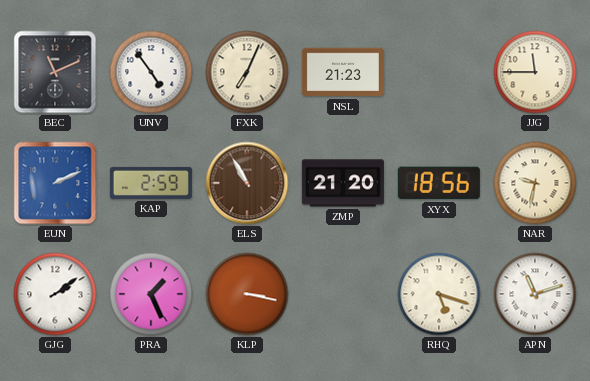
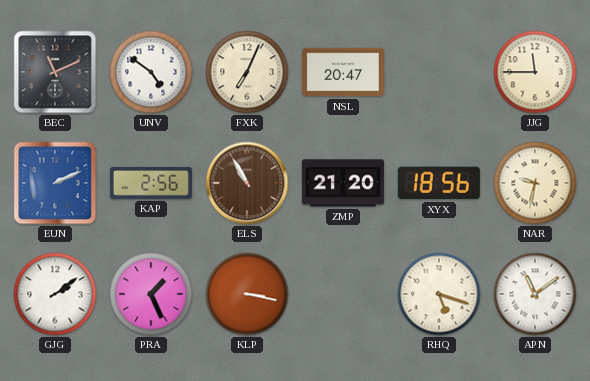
UNV: 4:54 -> 4:51
NSL: 21:23 -> 20:47
KAP: 2:59 -> 2:56
APN: 11:12 -> 11:09
